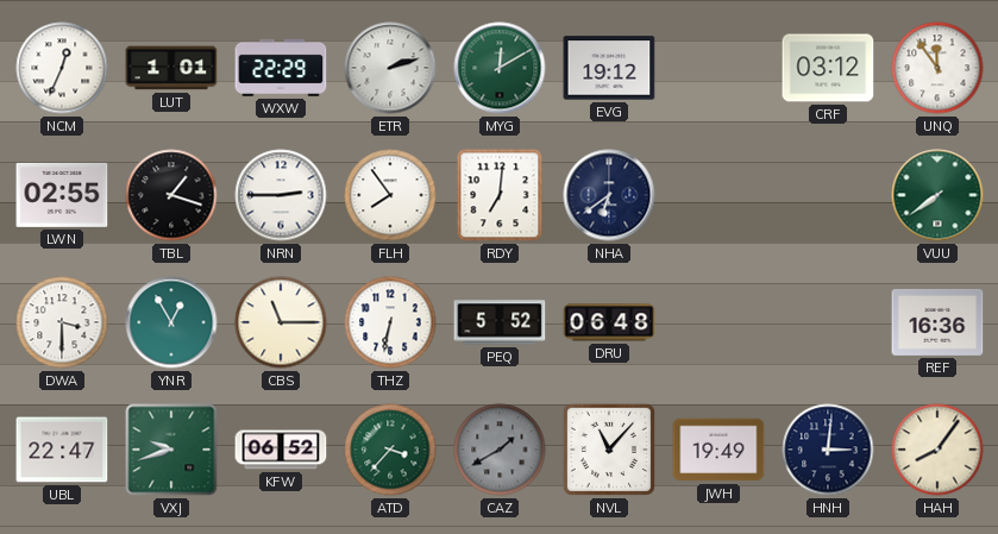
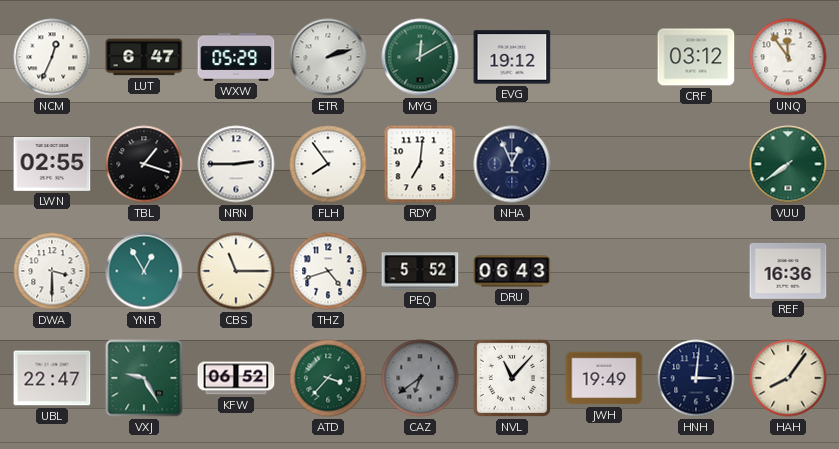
LUT: 1:01 -> 6:47
WXW: 22:29 -> 05:29
NHA: 6:39 -> 12:56
THZ: 6:32 -> 4:42
DRU: 06:48 -> 06:43
VXJ: 9:42 -> 9:25
CAZ: 1:40 -> 6:39
